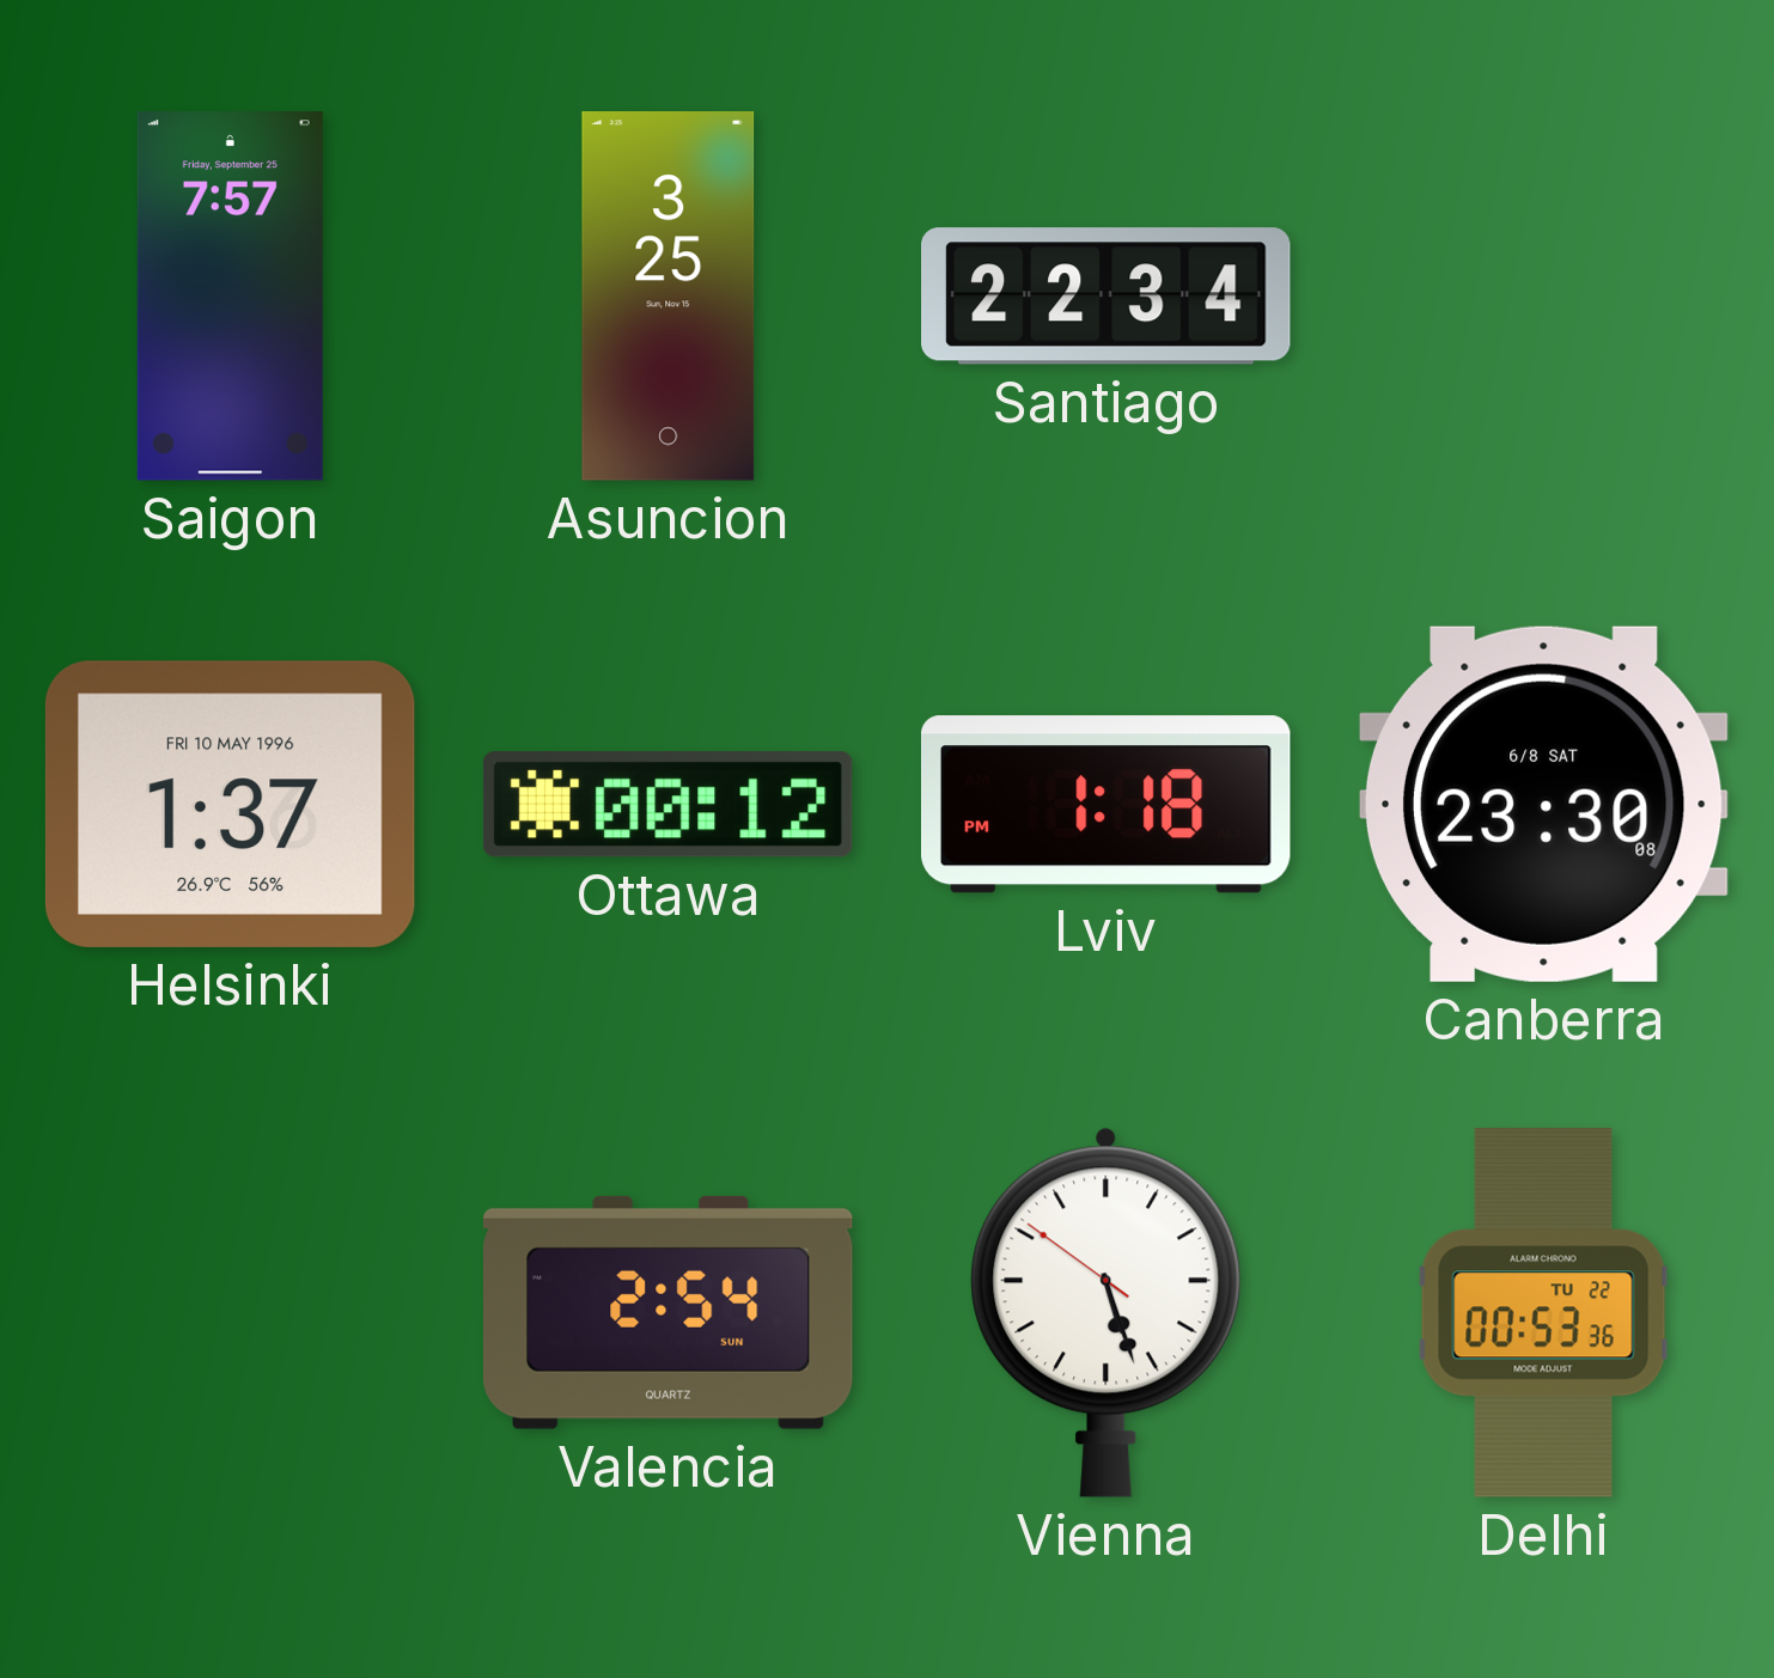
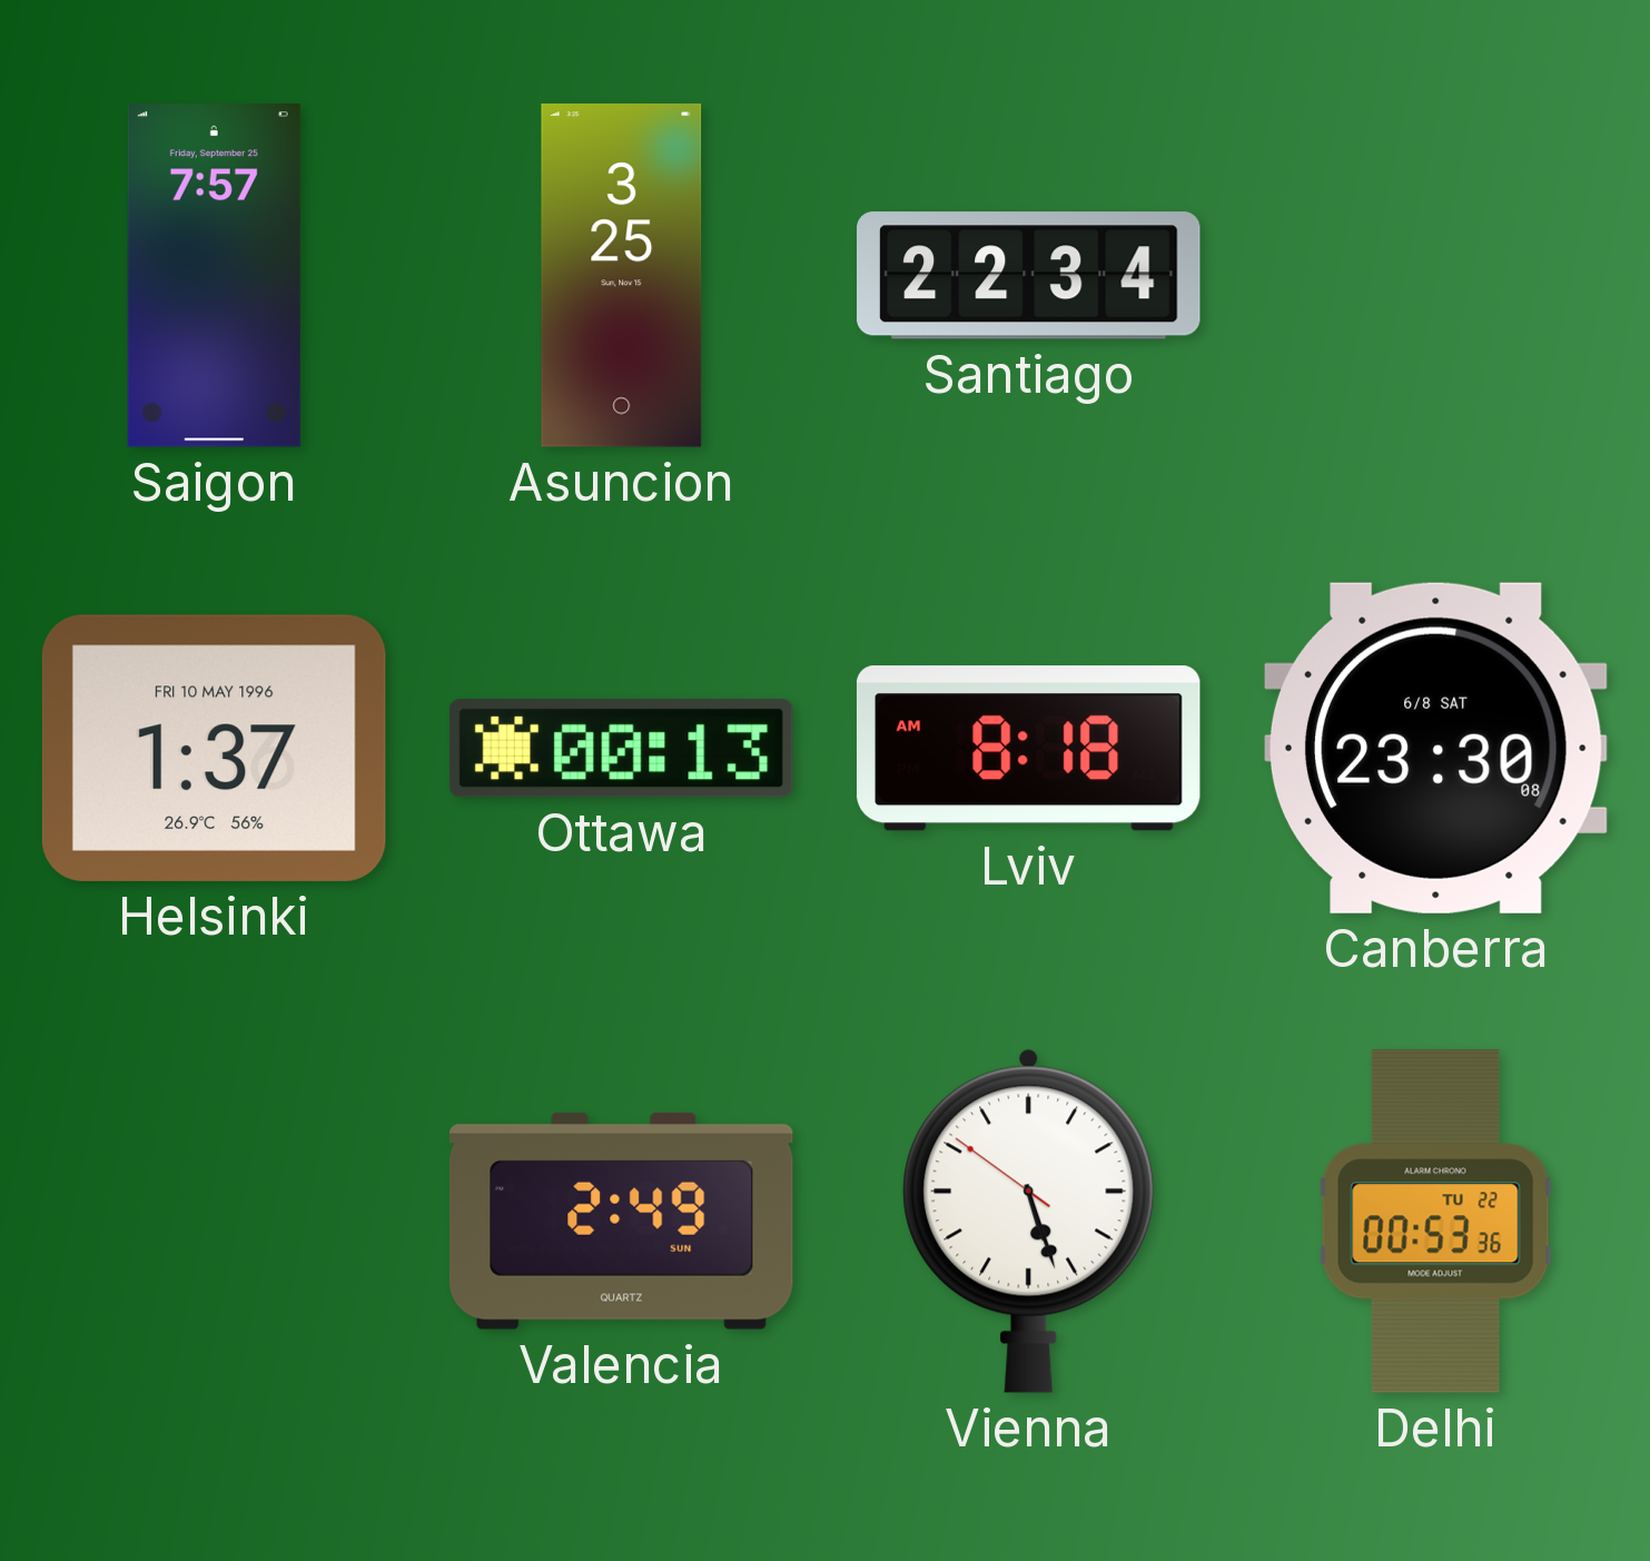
Ottawa: 00:12 -> 00:13
Lviv: 1:18 -> 8:18
Valencia: 2:54 -> 2:49
